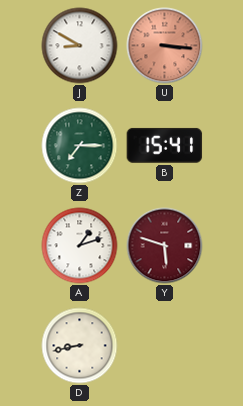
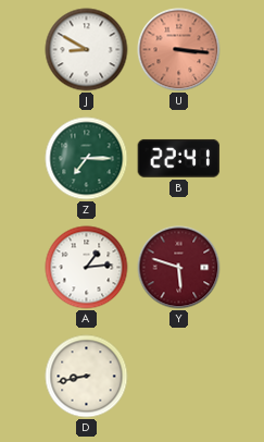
B: 15:41 -> 22:41
A: 1:12 -> 1:14
